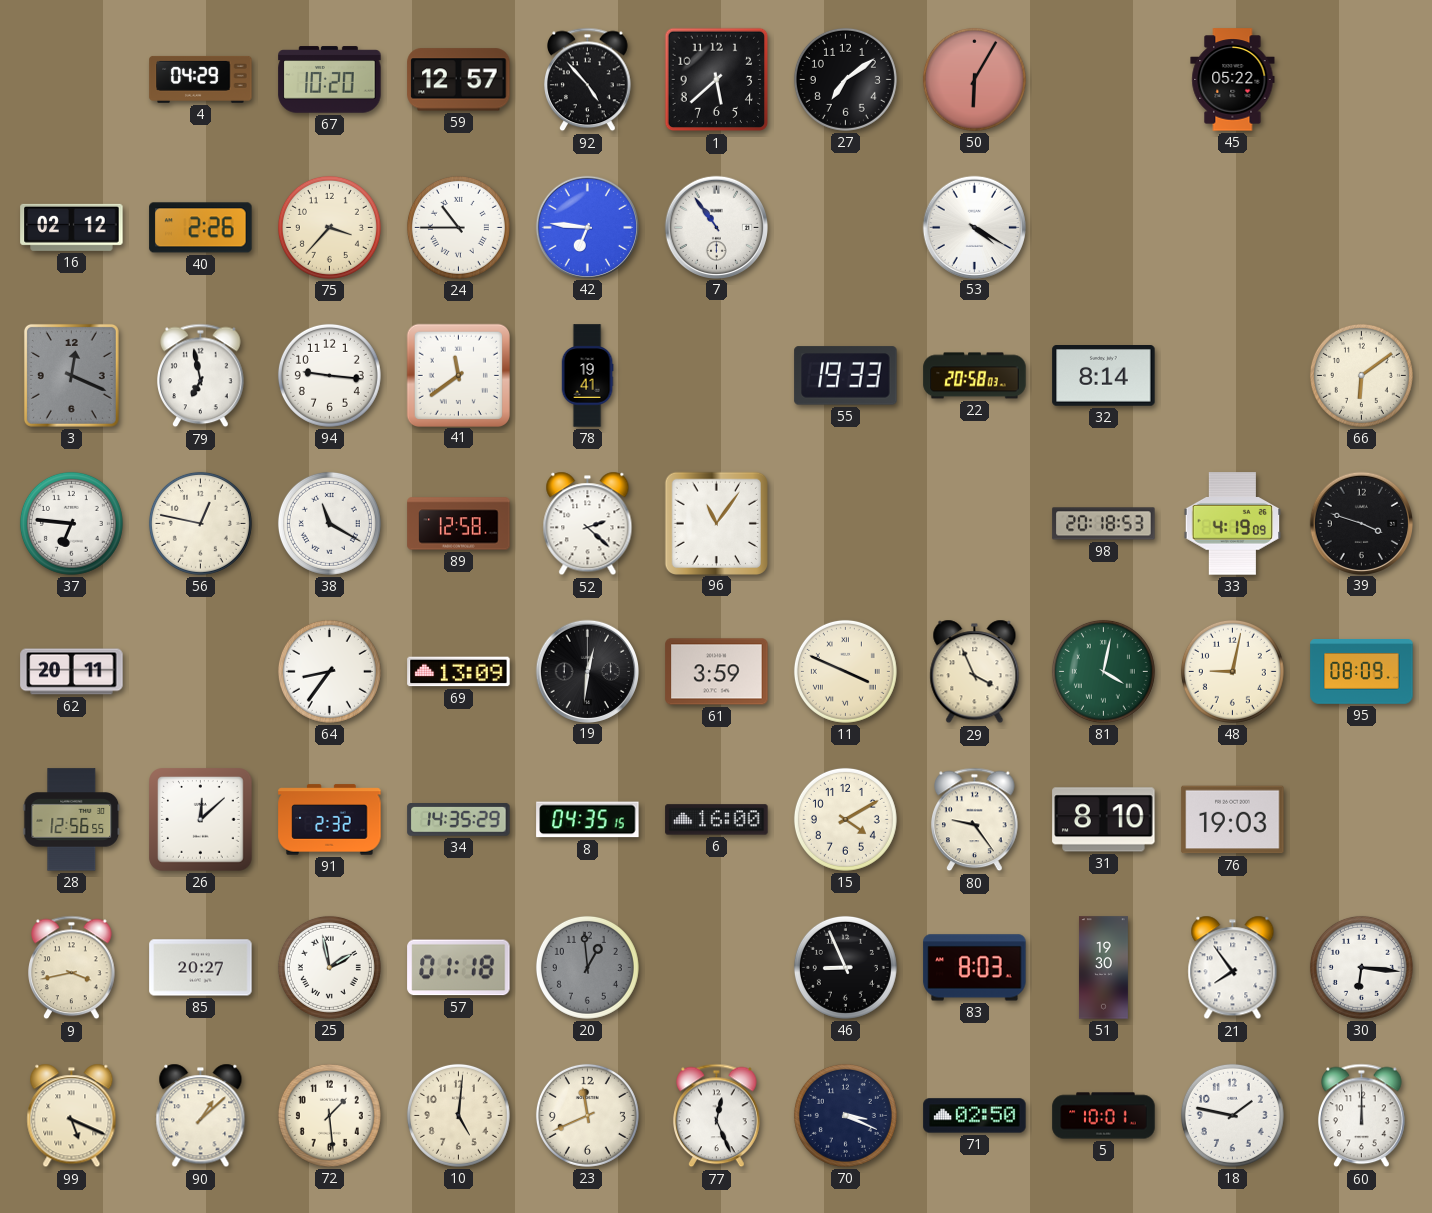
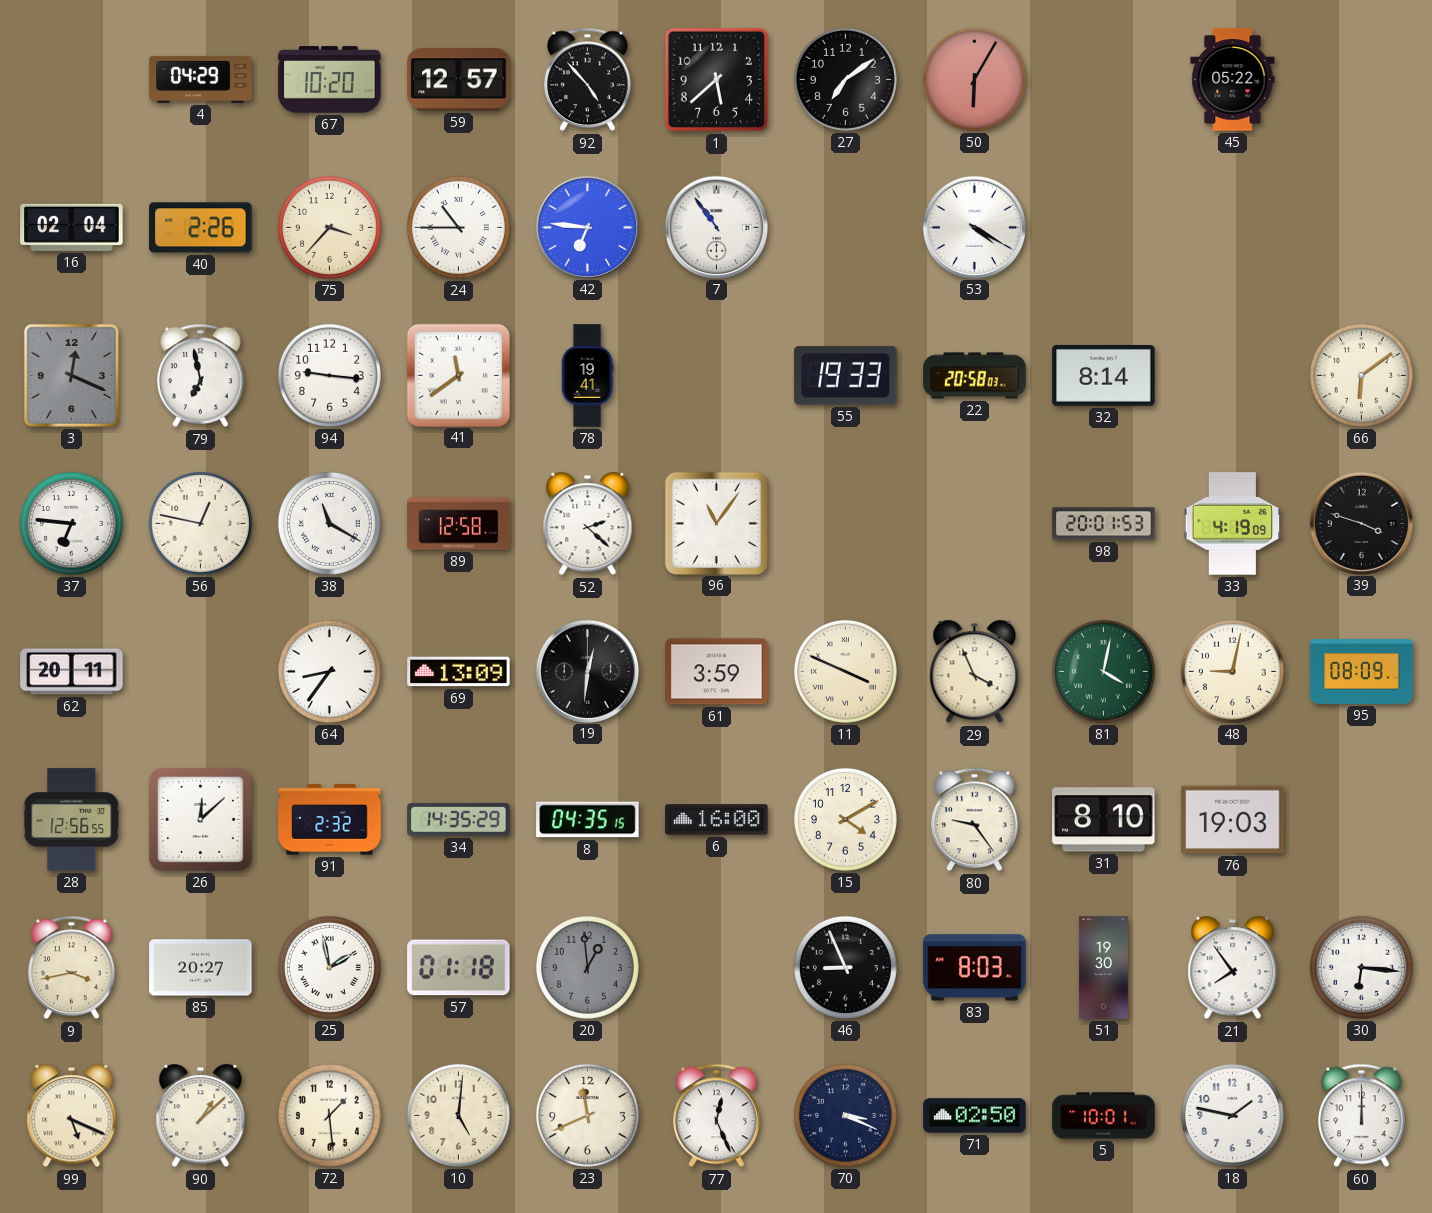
16: 02:12 -> 02:04
98: 20:18 -> 20:01
